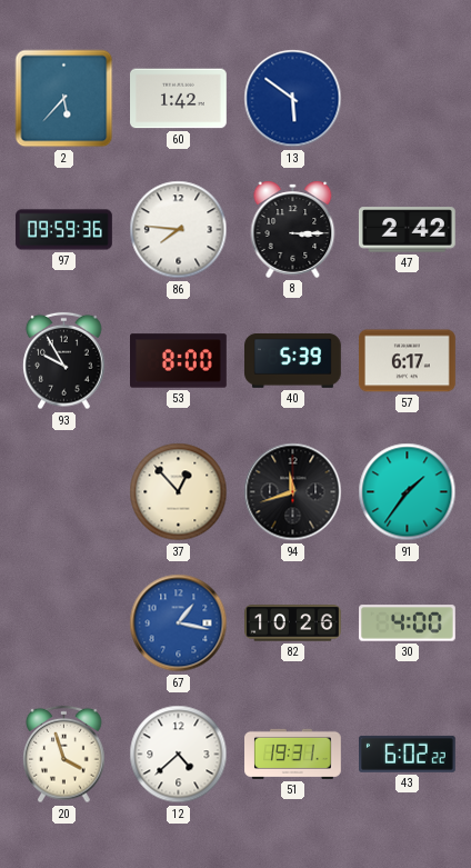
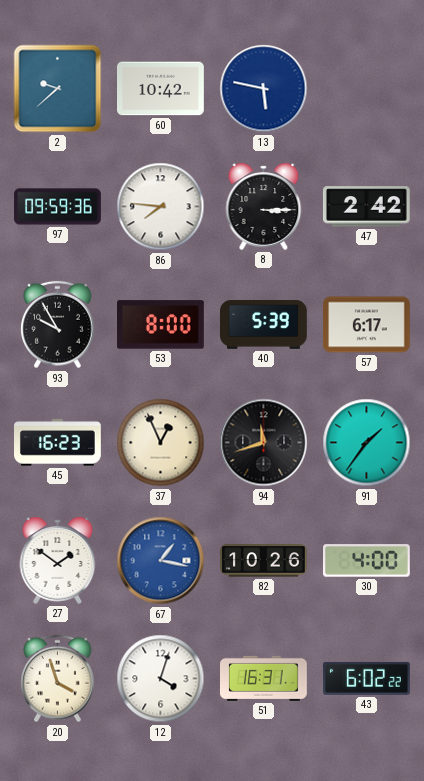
2: 5:37 -> 9:38
60: 1:42 -> 10:42
13: 5:51 -> 5:47
45: none -> 16:23
37: 12:53 -> 12:56
27: none -> 1:51
12: 4:38 -> 4:03
51: 19:31 -> 16:31
